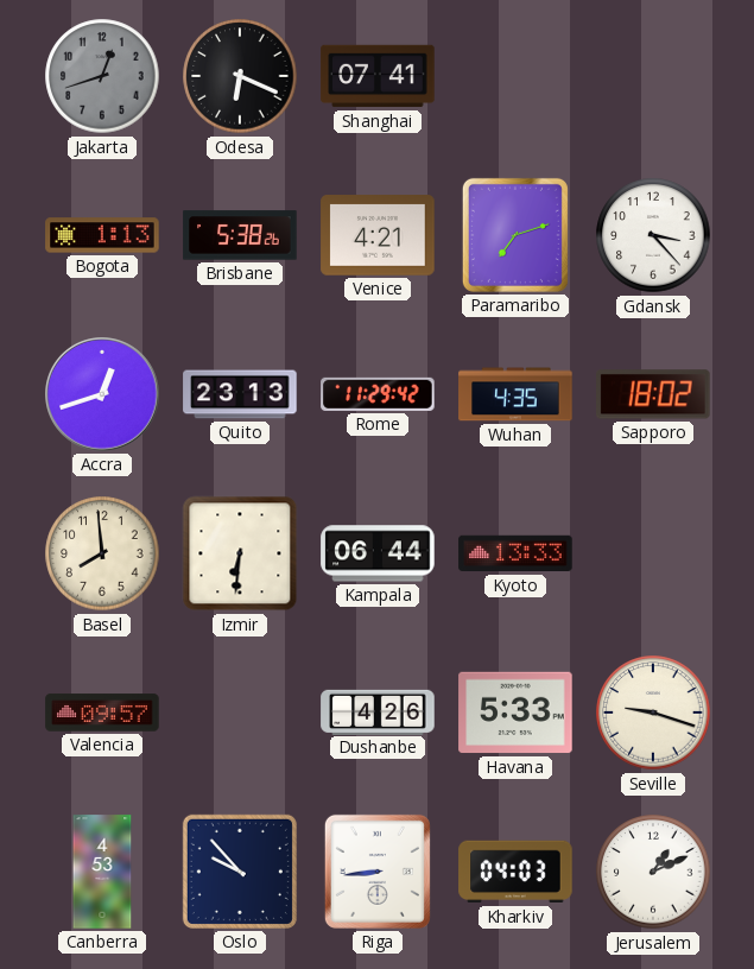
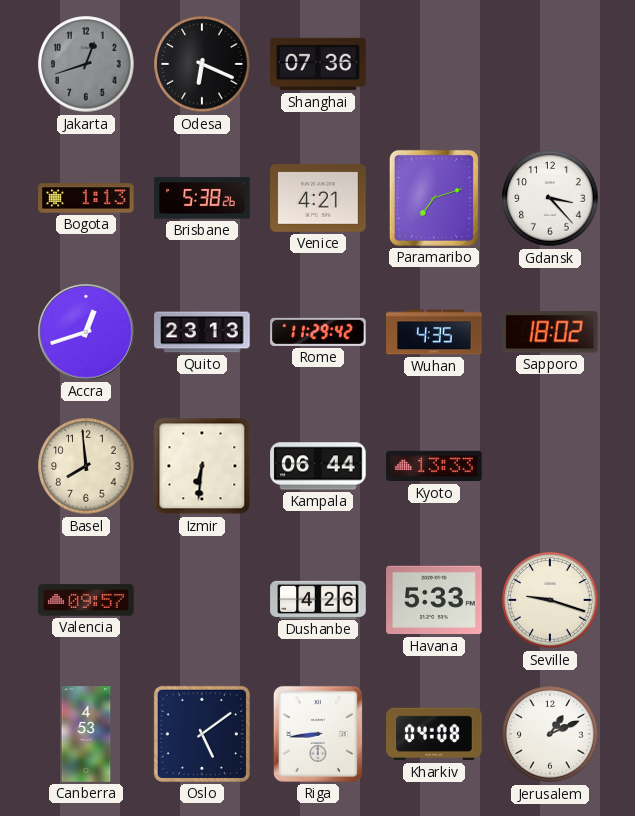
Shanghai: 07:41 -> 07:36
Oslo: 9:53 -> 5:09
Kharkiv: 04:03 -> 04:08
